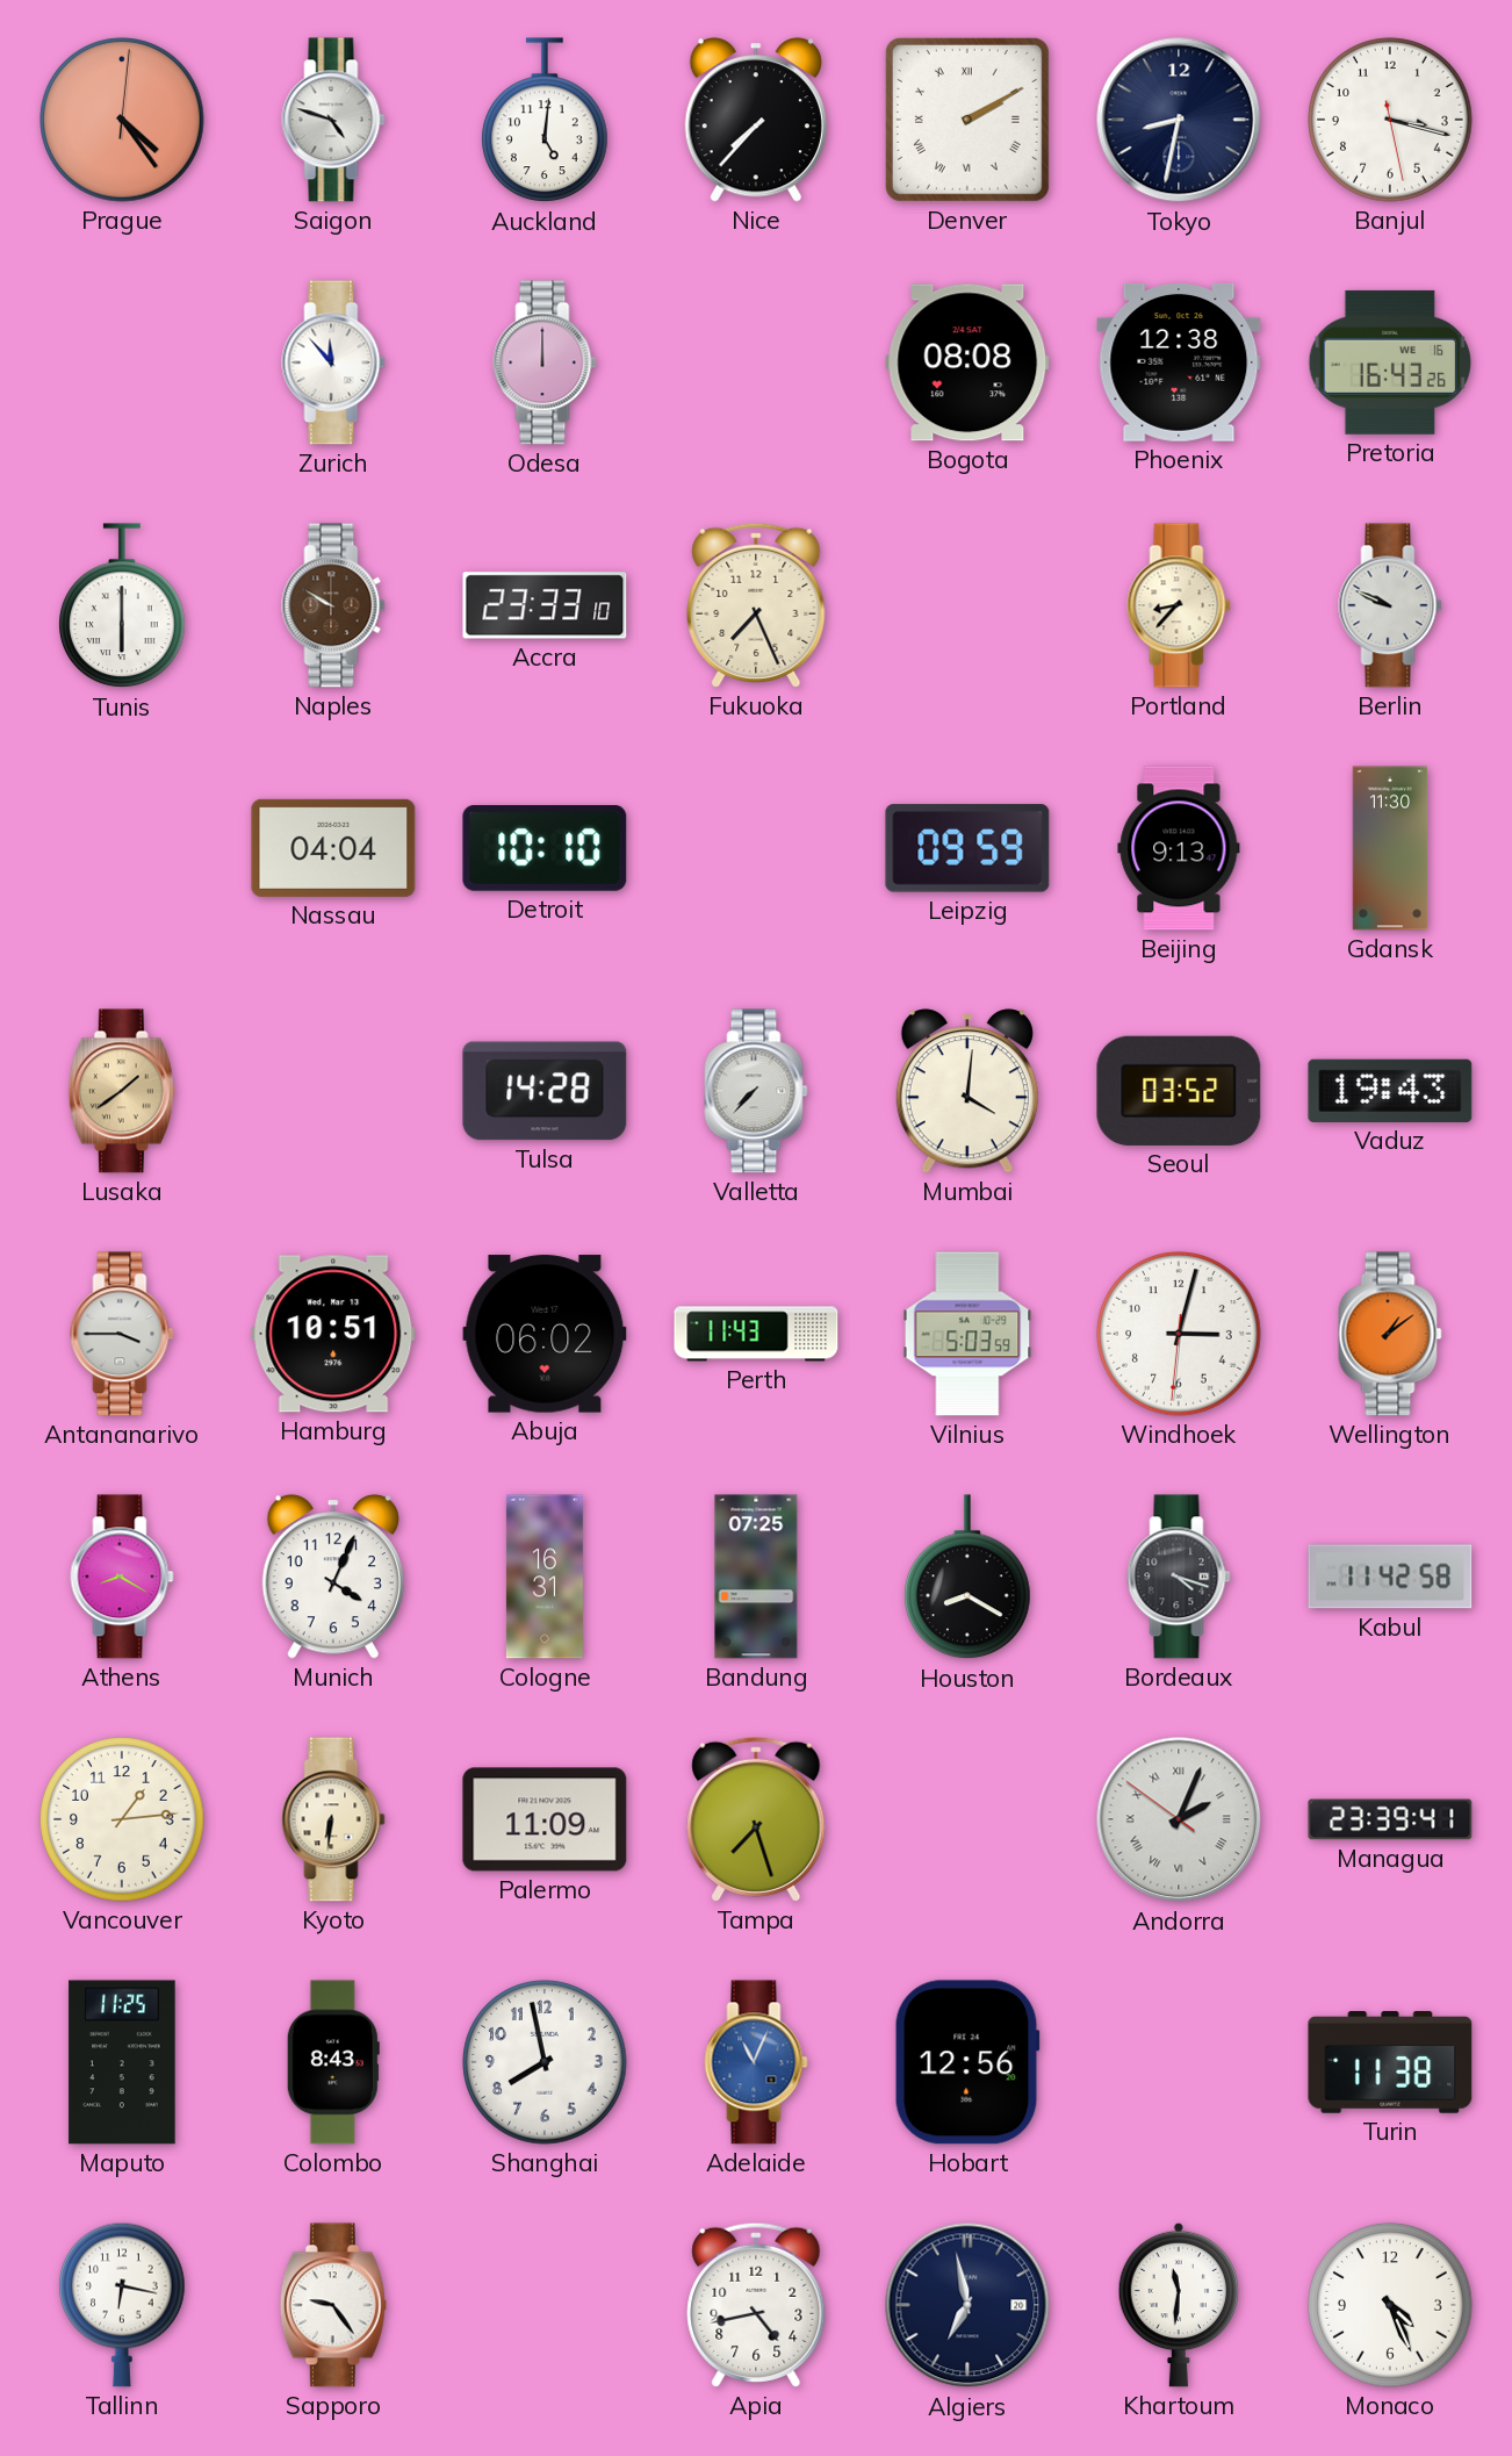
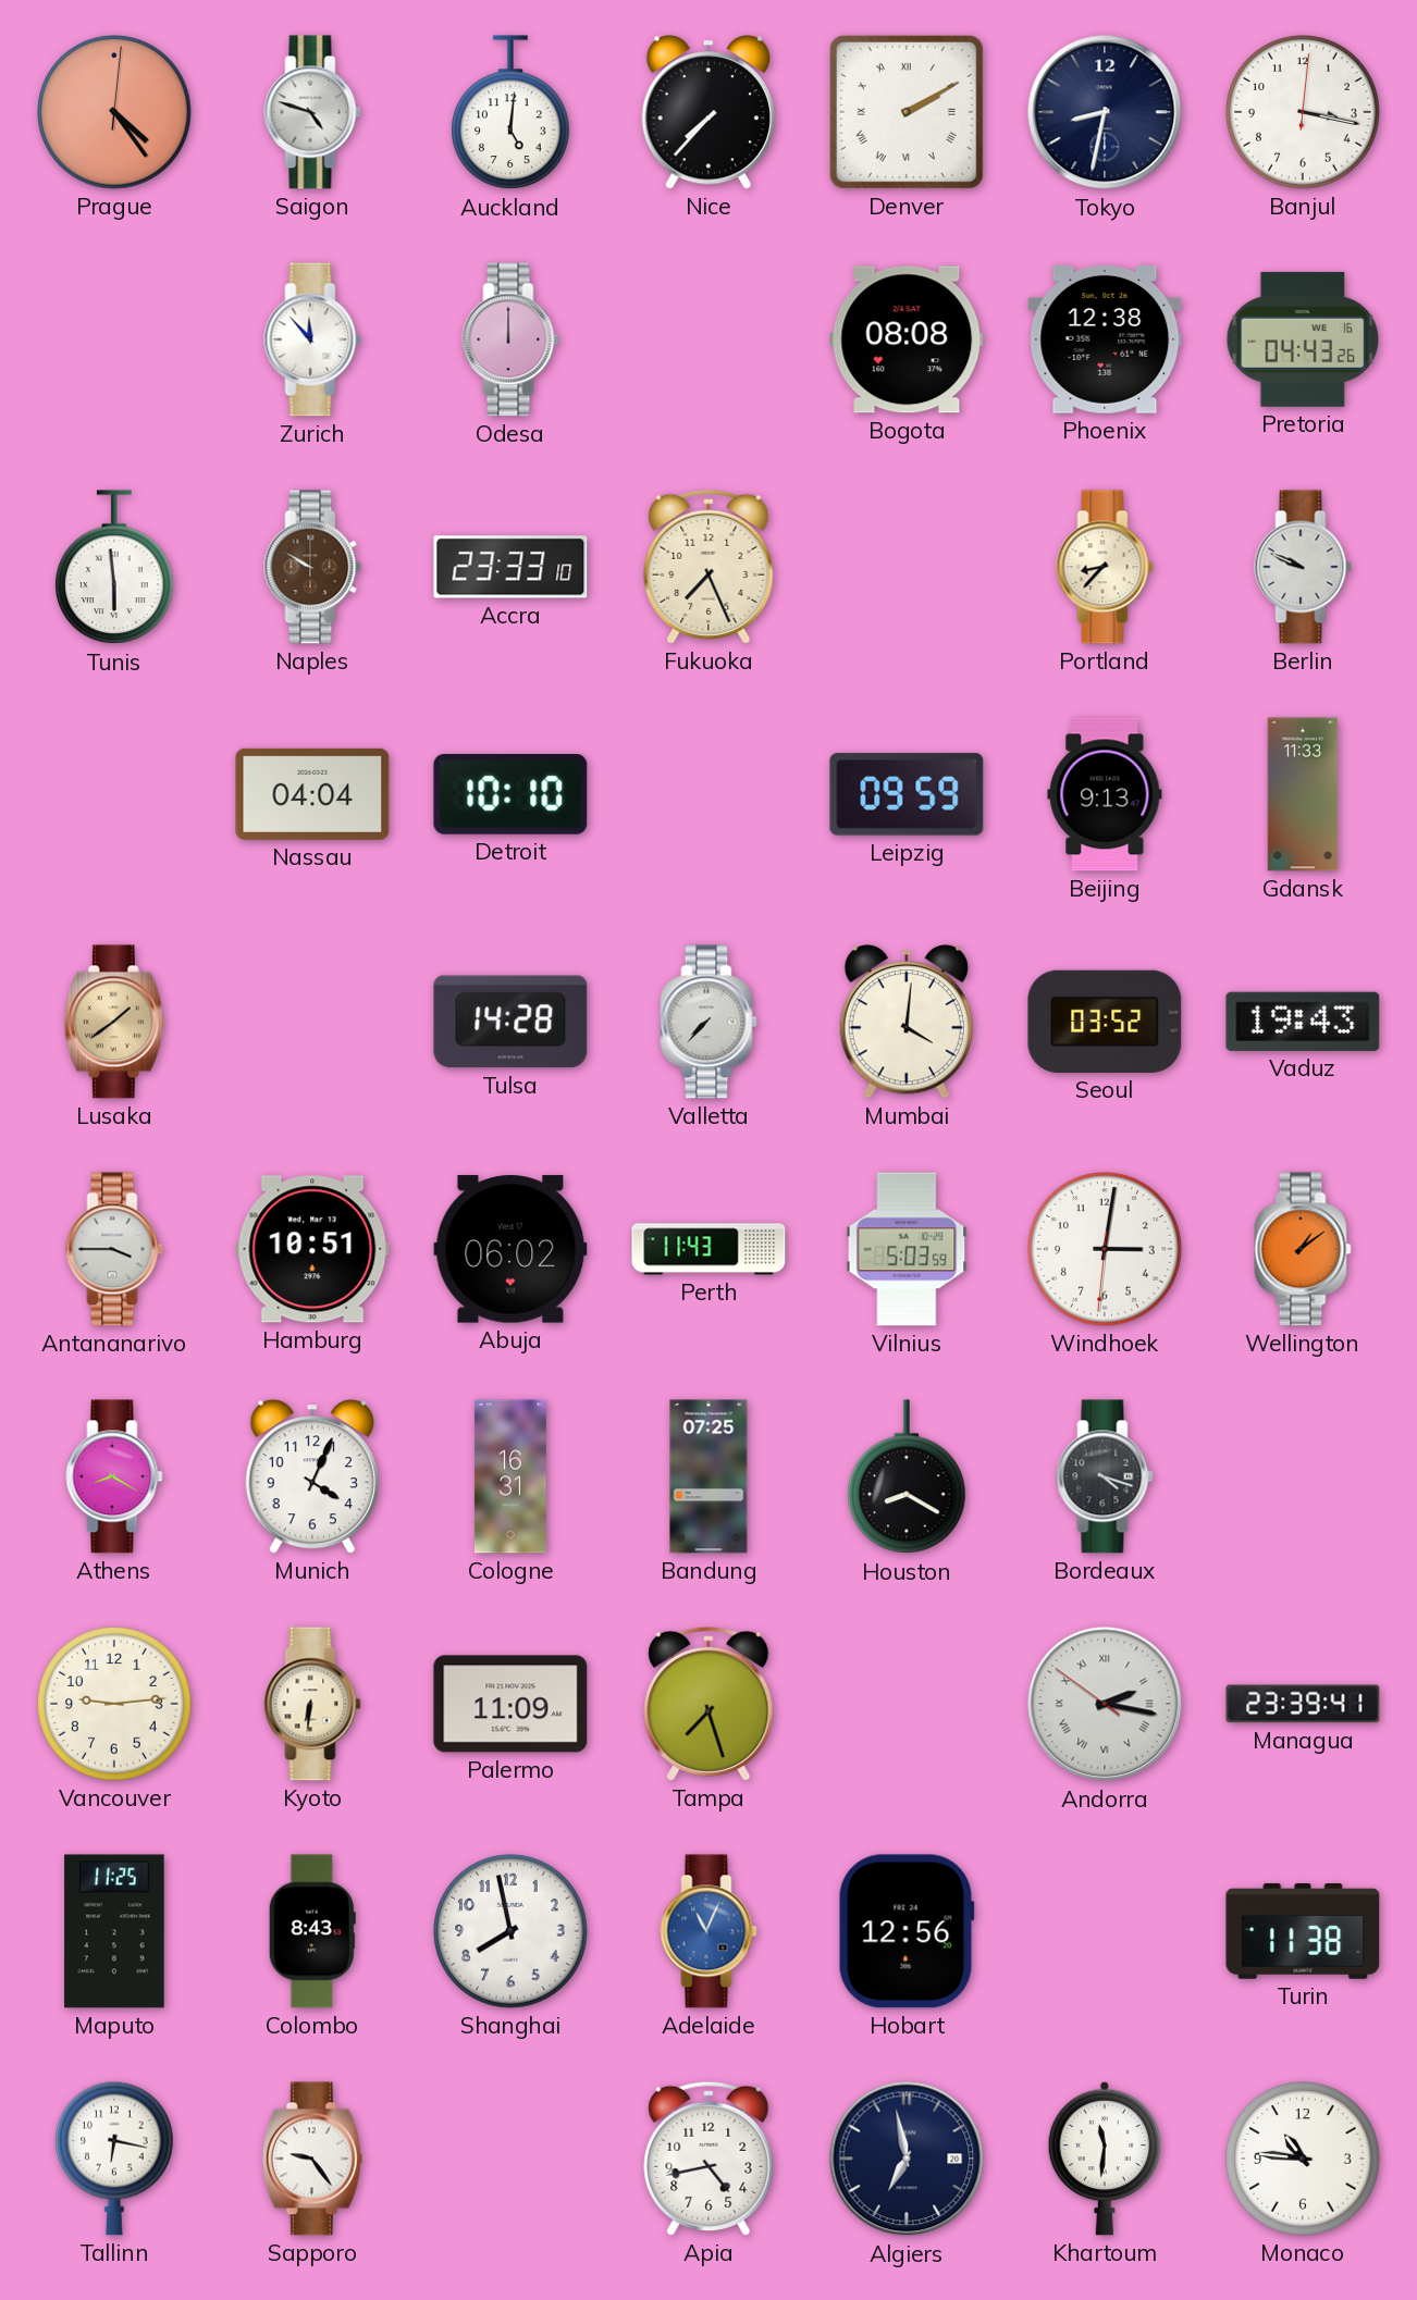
Banjul: 3:17:28 -> 3:17:01
Pretoria: 16:43 -> 04:43
Tunis: 6:00 -> 5:59
Gdansk: 11:30 -> 11:33
Windhoek: 3:02 -> 3:01
Kabul: 11:42 -> none
Vancouver: 1:14 -> 9:14
Andorra: 2:03 -> 2:16
Monaco: 4:26 -> 10:46
